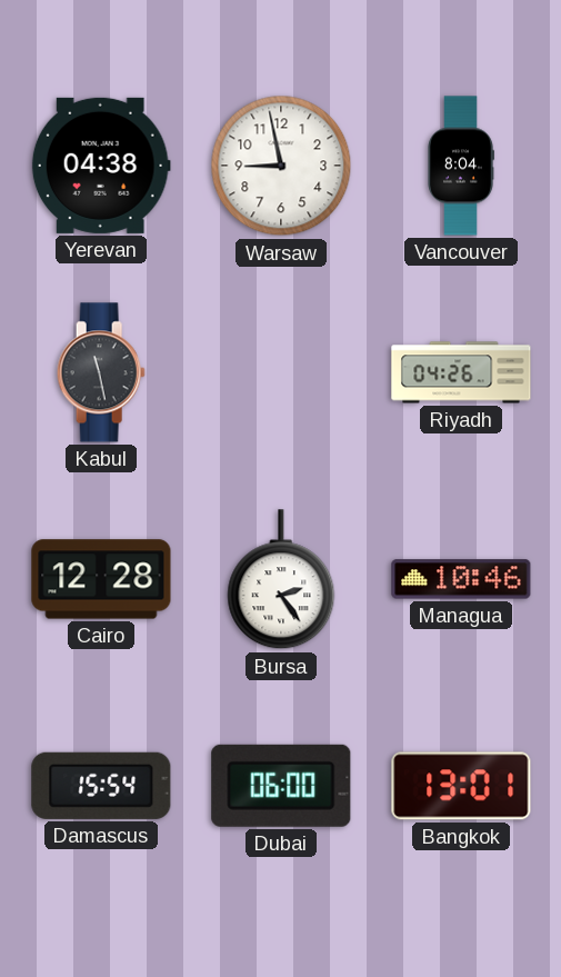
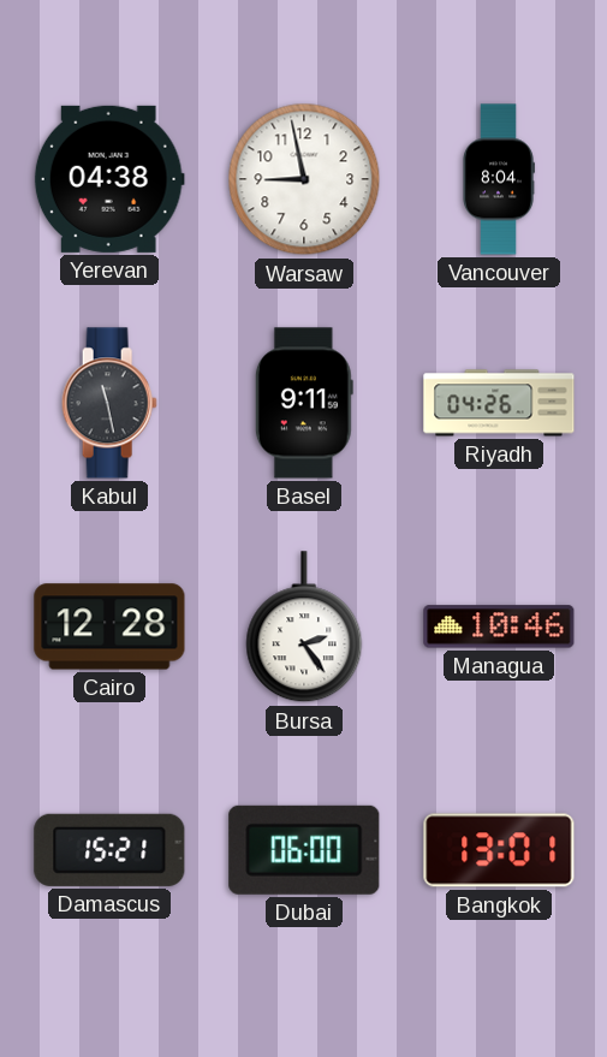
Basel: none -> 9:11
Damascus: 15:54 -> 15:21
